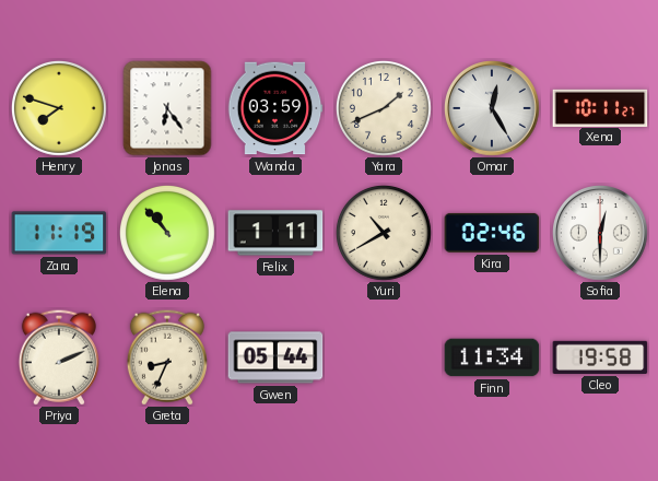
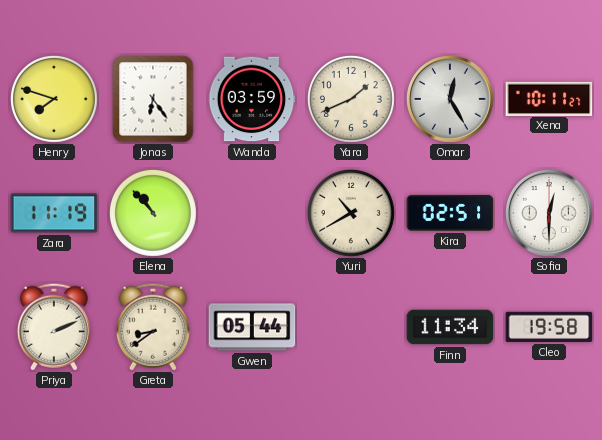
Felix: 1:11 -> none
Kira: 02:46 -> 02:51
Greta: 8:34 -> 8:39
